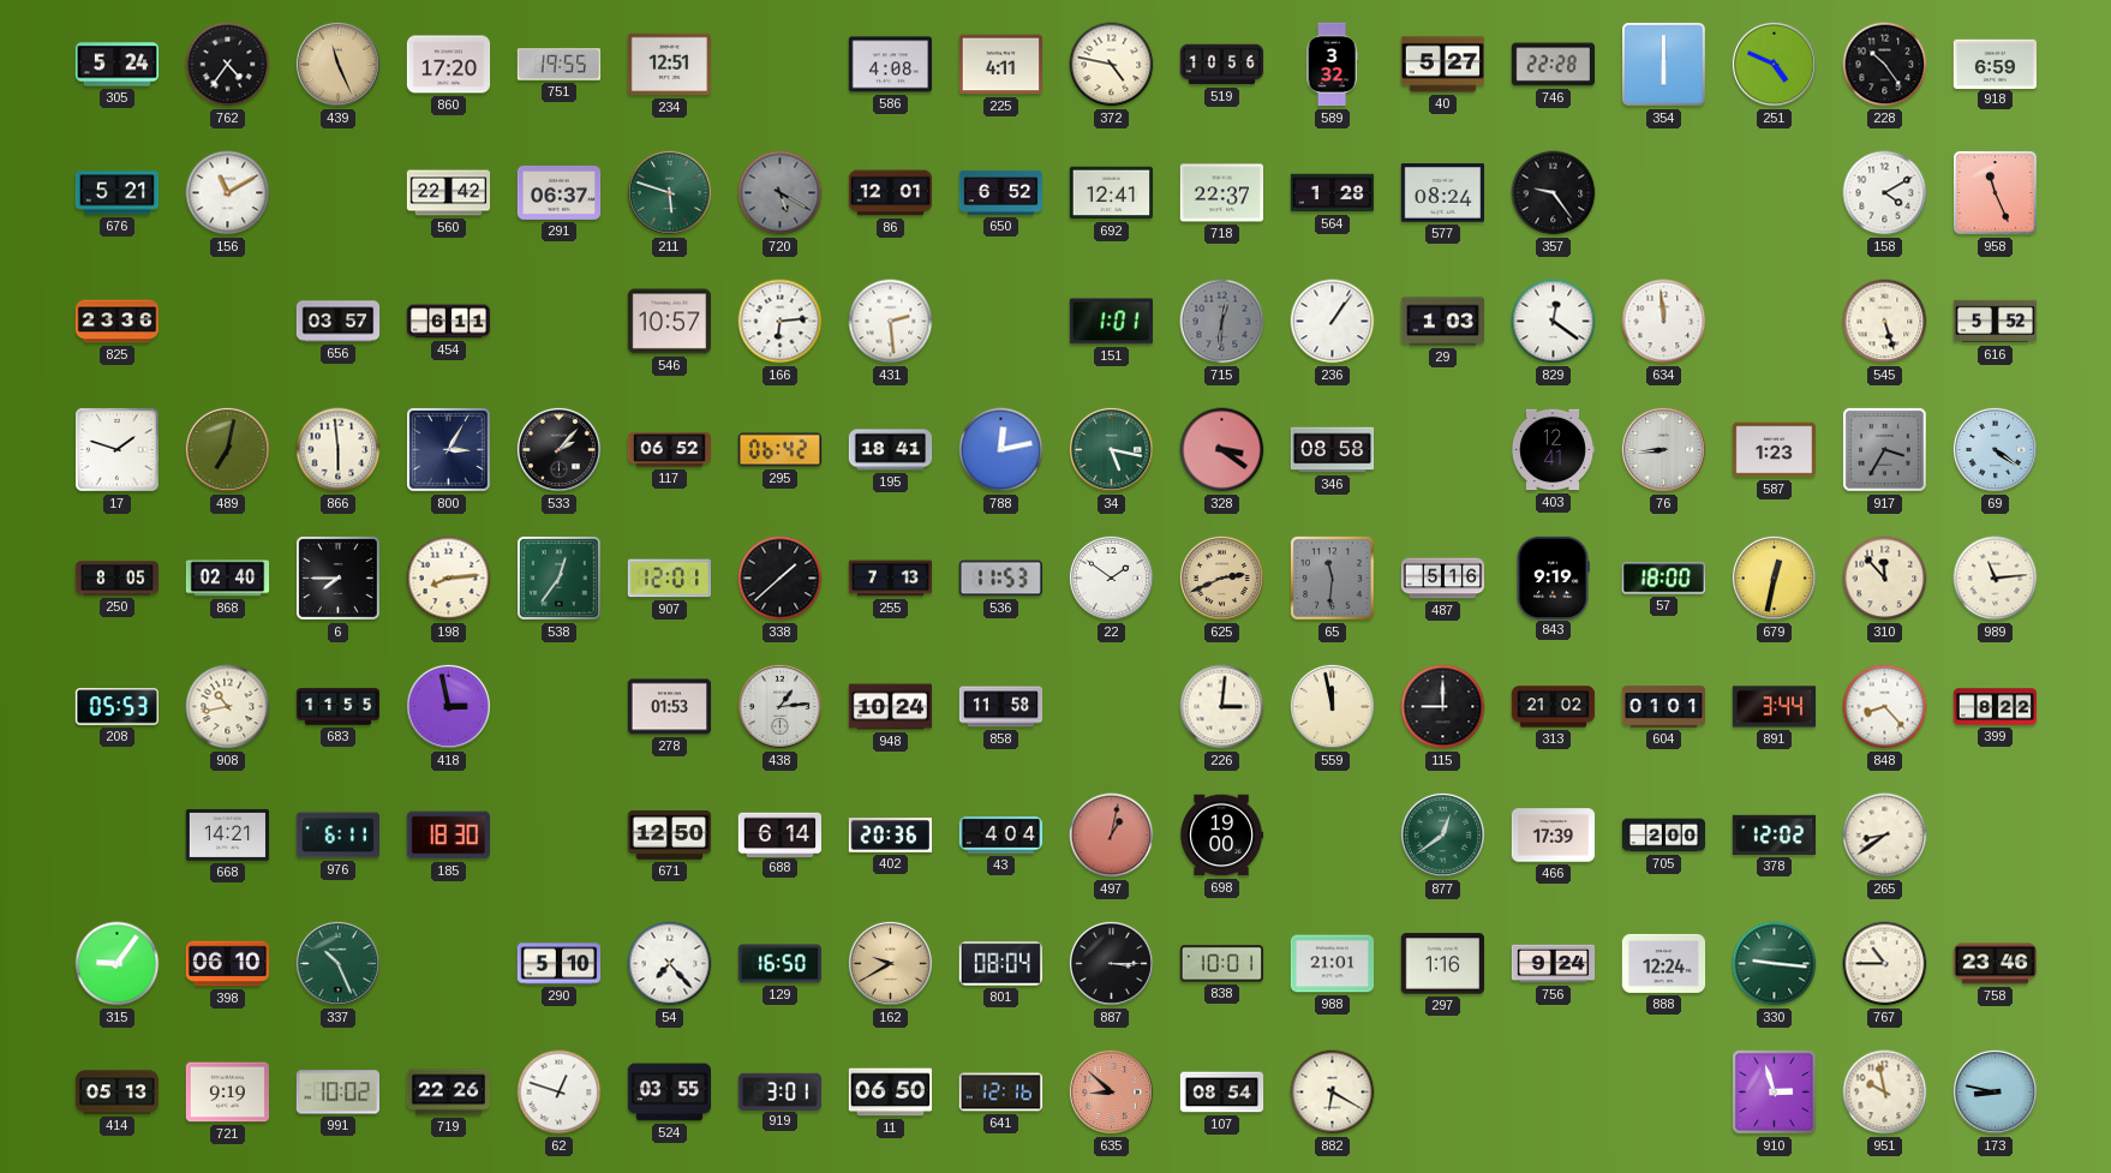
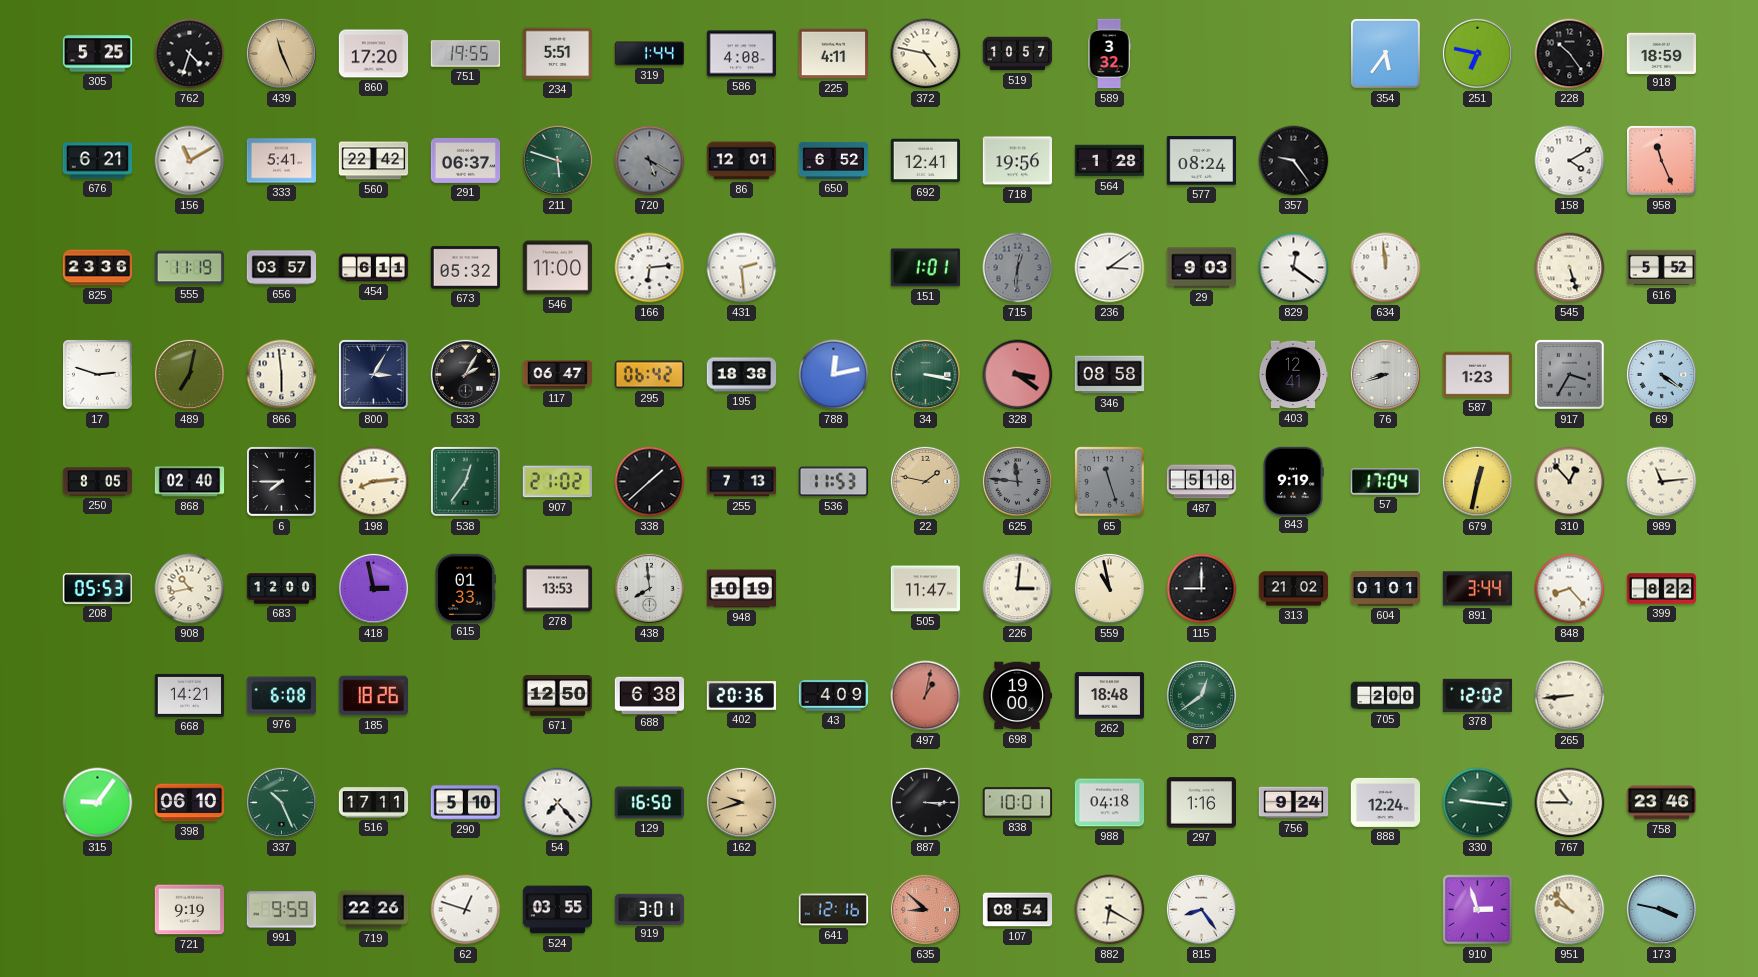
305: 5:24 -> 5:25
762: 4:36 -> 4:33
234: 12:51 -> 5:51
319: none -> 1:44
519: 10:56 -> 10:57
40: 5:27 -> none
746: 22:28 -> none
354: 6:00 -> 5:36
251: 4:49 -> 6:47
918: 6:59 -> 18:59
676: 5:21 -> 6:21
333: none -> 5:41
718: 22:37 -> 19:56
555: none -> 11:19
673: none -> 05:32
546: 10:57 -> 11:00
236: 1:06 -> 3:09
29: 1:03 -> 9:03
17: 1:48 -> 2:48
533: 2:07 -> 2:05
117: 06:52 -> 06:47
195: 18:41 -> 18:38
34: 5:17 -> 3:17
76: 8:44 -> 8:42
907: 12:01 -> 21:02
22: 1:51 -> 1:47
22 dial: white -> champagne
625: 2:41 -> 11:46
625 dial: champagne -> grey
65: 11:31 -> 11:27
487: 5:16 -> 5:18
57: 18:00 -> 17:04
310: 11:53 -> 12:53
683: 11:55 -> 12:00
615: none -> 01:33
278: 01:53 -> 13:53
438: 1:14 -> 7:59
948: 10:24 -> 10:19
858: 11:58 -> none
505: none -> 11:47
559: 11:58 -> 10:58
976: 6:11 -> 6:08
185: 18:30 -> 18:26
688: 6:14 -> 6:38
43: 4:04 -> 4:09
262: none -> 18:48
466: 17:39 -> none
265: 8:39 -> 8:44
516: none -> 17:11
162: 9:40 -> 9:42
801: 08:04 -> none
988: 21:01 -> 04:18
414: 05:13 -> none
991: 10:02 -> 9:59
11: 06:50 -> none
815: none -> 8:24
951: 9:58 -> 9:53
173: 8:47 -> 3:47
